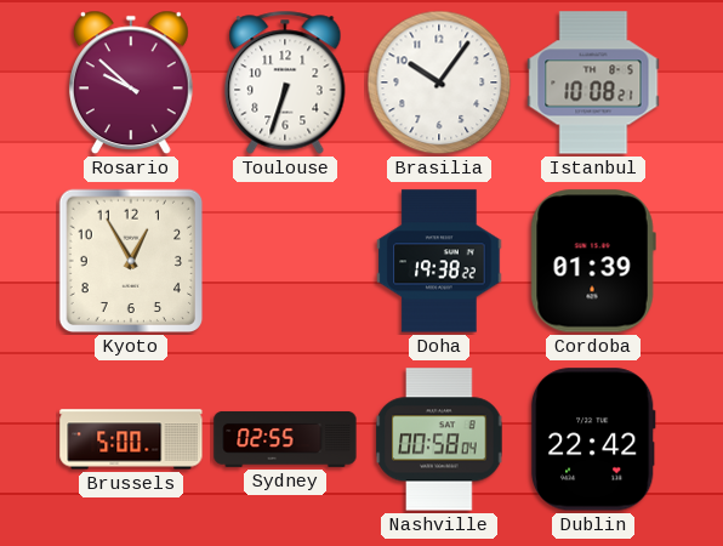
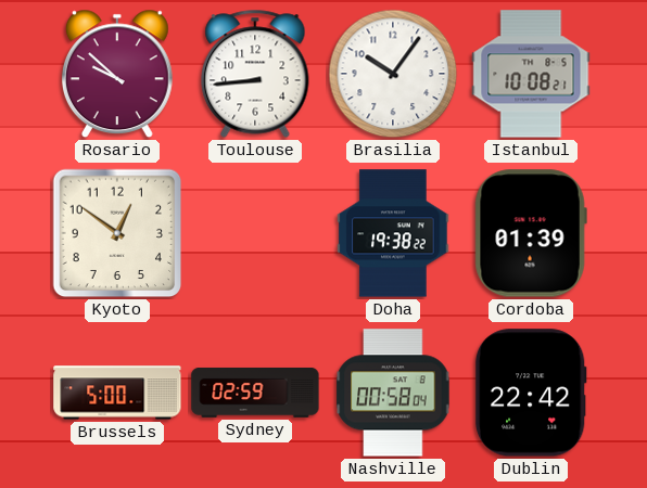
Toulouse: 6:33 -> 8:44
Kyoto: 12:55 -> 12:51
Sydney: 02:55 -> 02:59
